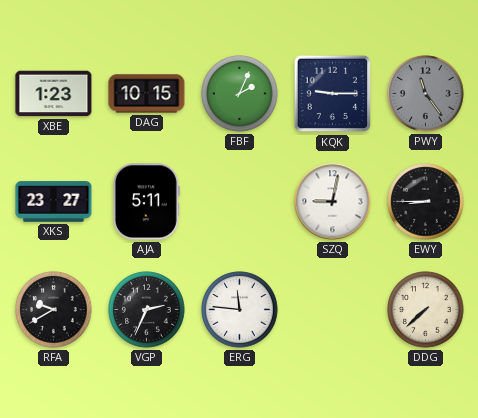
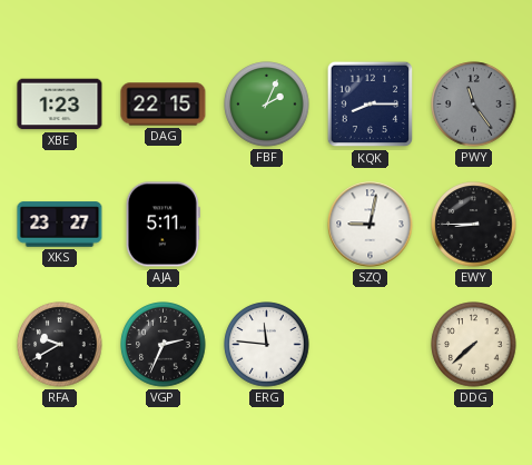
DAG: 10:15 -> 22:15
KQK: 9:15 -> 8:15
